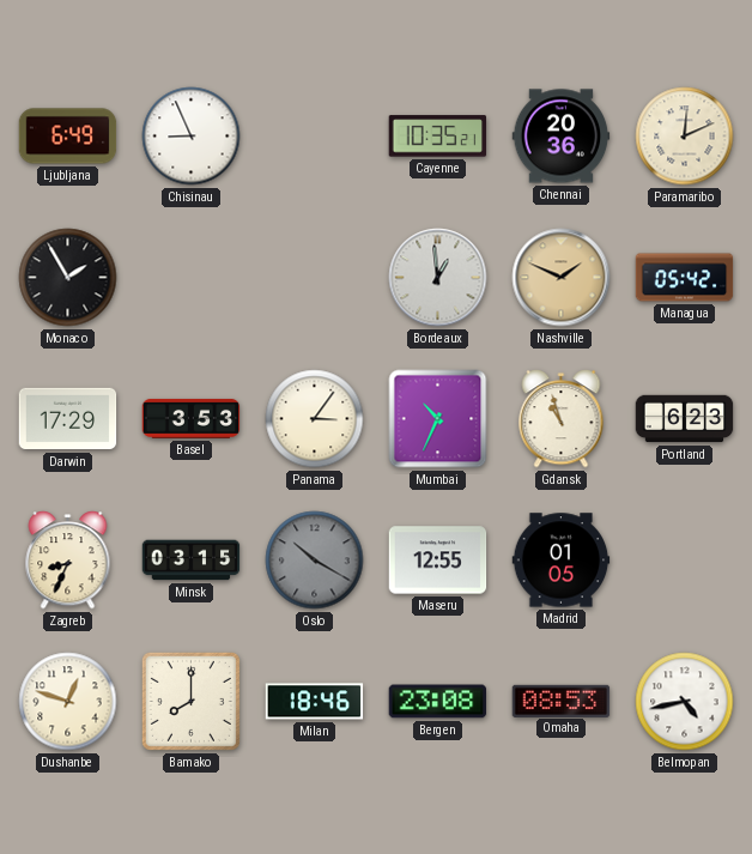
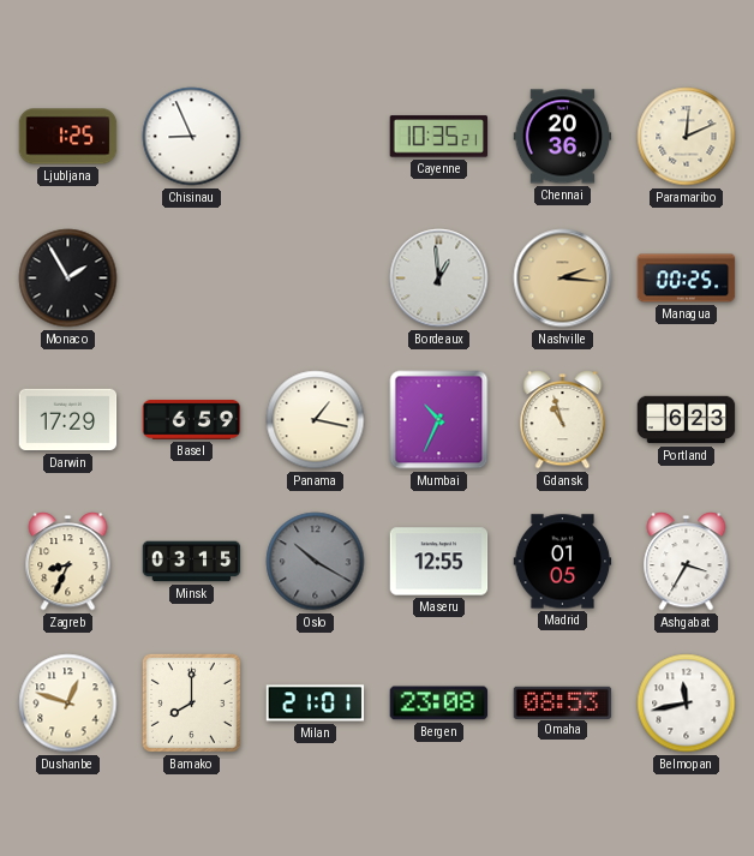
Ljubljana: 6:49 -> 1:25
Nashville: 1:49 -> 2:16
Managua: 05:42 -> 00:25
Basel: 3:53 -> 6:59
Panama: 3:06 -> 1:17
Ashgabat: none -> 3:35
Milan: 18:46 -> 21:01
Belmopan: 4:43 -> 11:43
